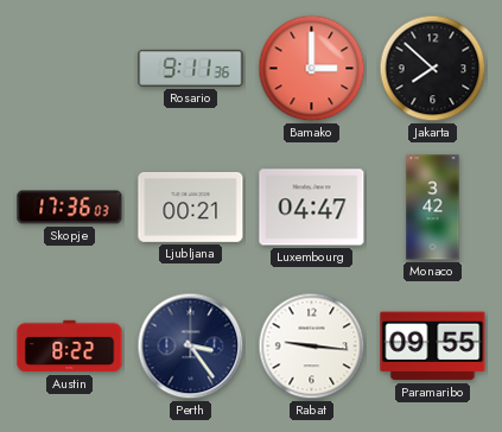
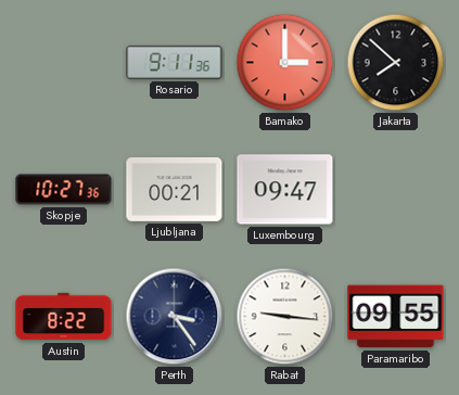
Skopje: 17:36 -> 10:27
Luxembourg: 04:47 -> 09:47
Monaco: 3:42 -> none
